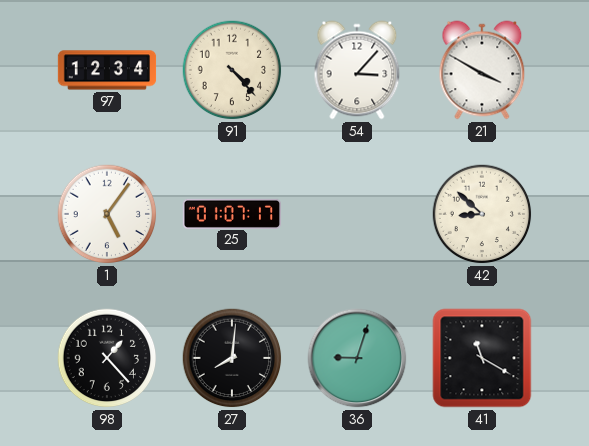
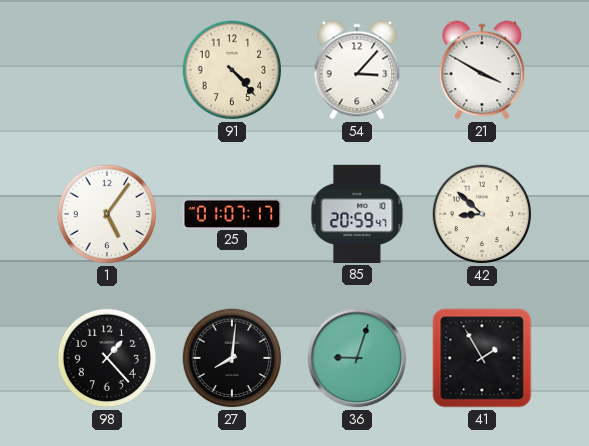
97: 12:34 -> none
85: none -> 20:59
41: 11:20 -> 1:55
